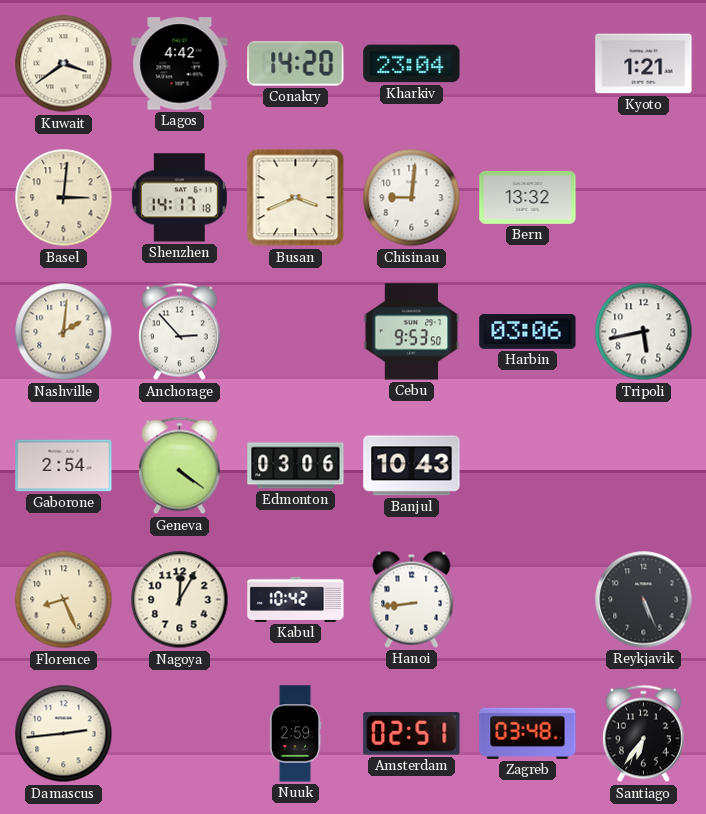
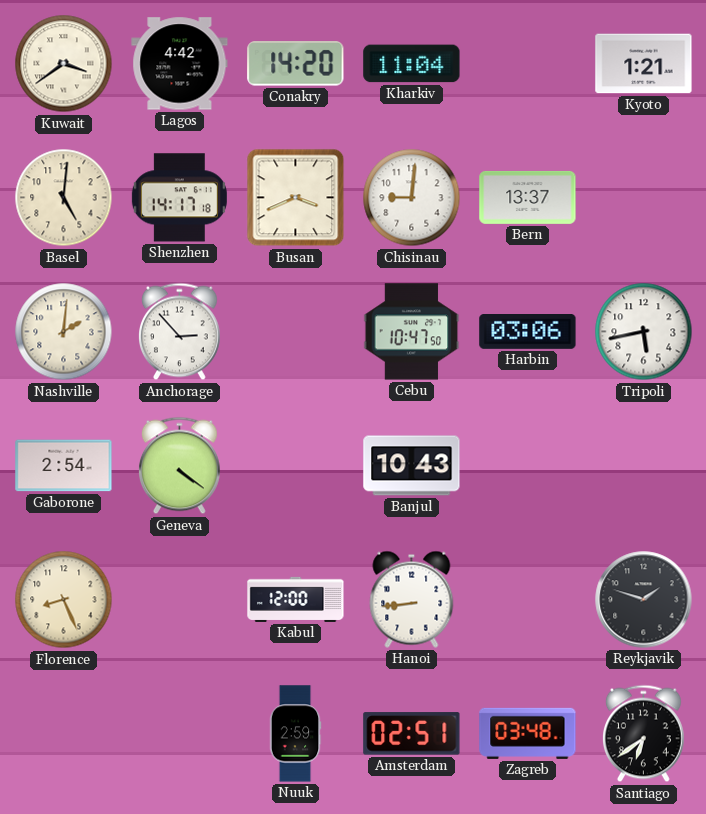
Kharkiv: 23:04 -> 11:04
Basel: 3:01 -> 5:01
Bern: 13:32 -> 13:37
Cebu: 9:53 -> 10:47
Edmonton: 03:06 -> none
Nagoya: 12:05 -> none
Kabul: 10:42 -> 12:00
Reykjavik: 5:26 -> 1:48
Damascus: 2:44 -> none
Santiago: 6:36 -> 6:39
